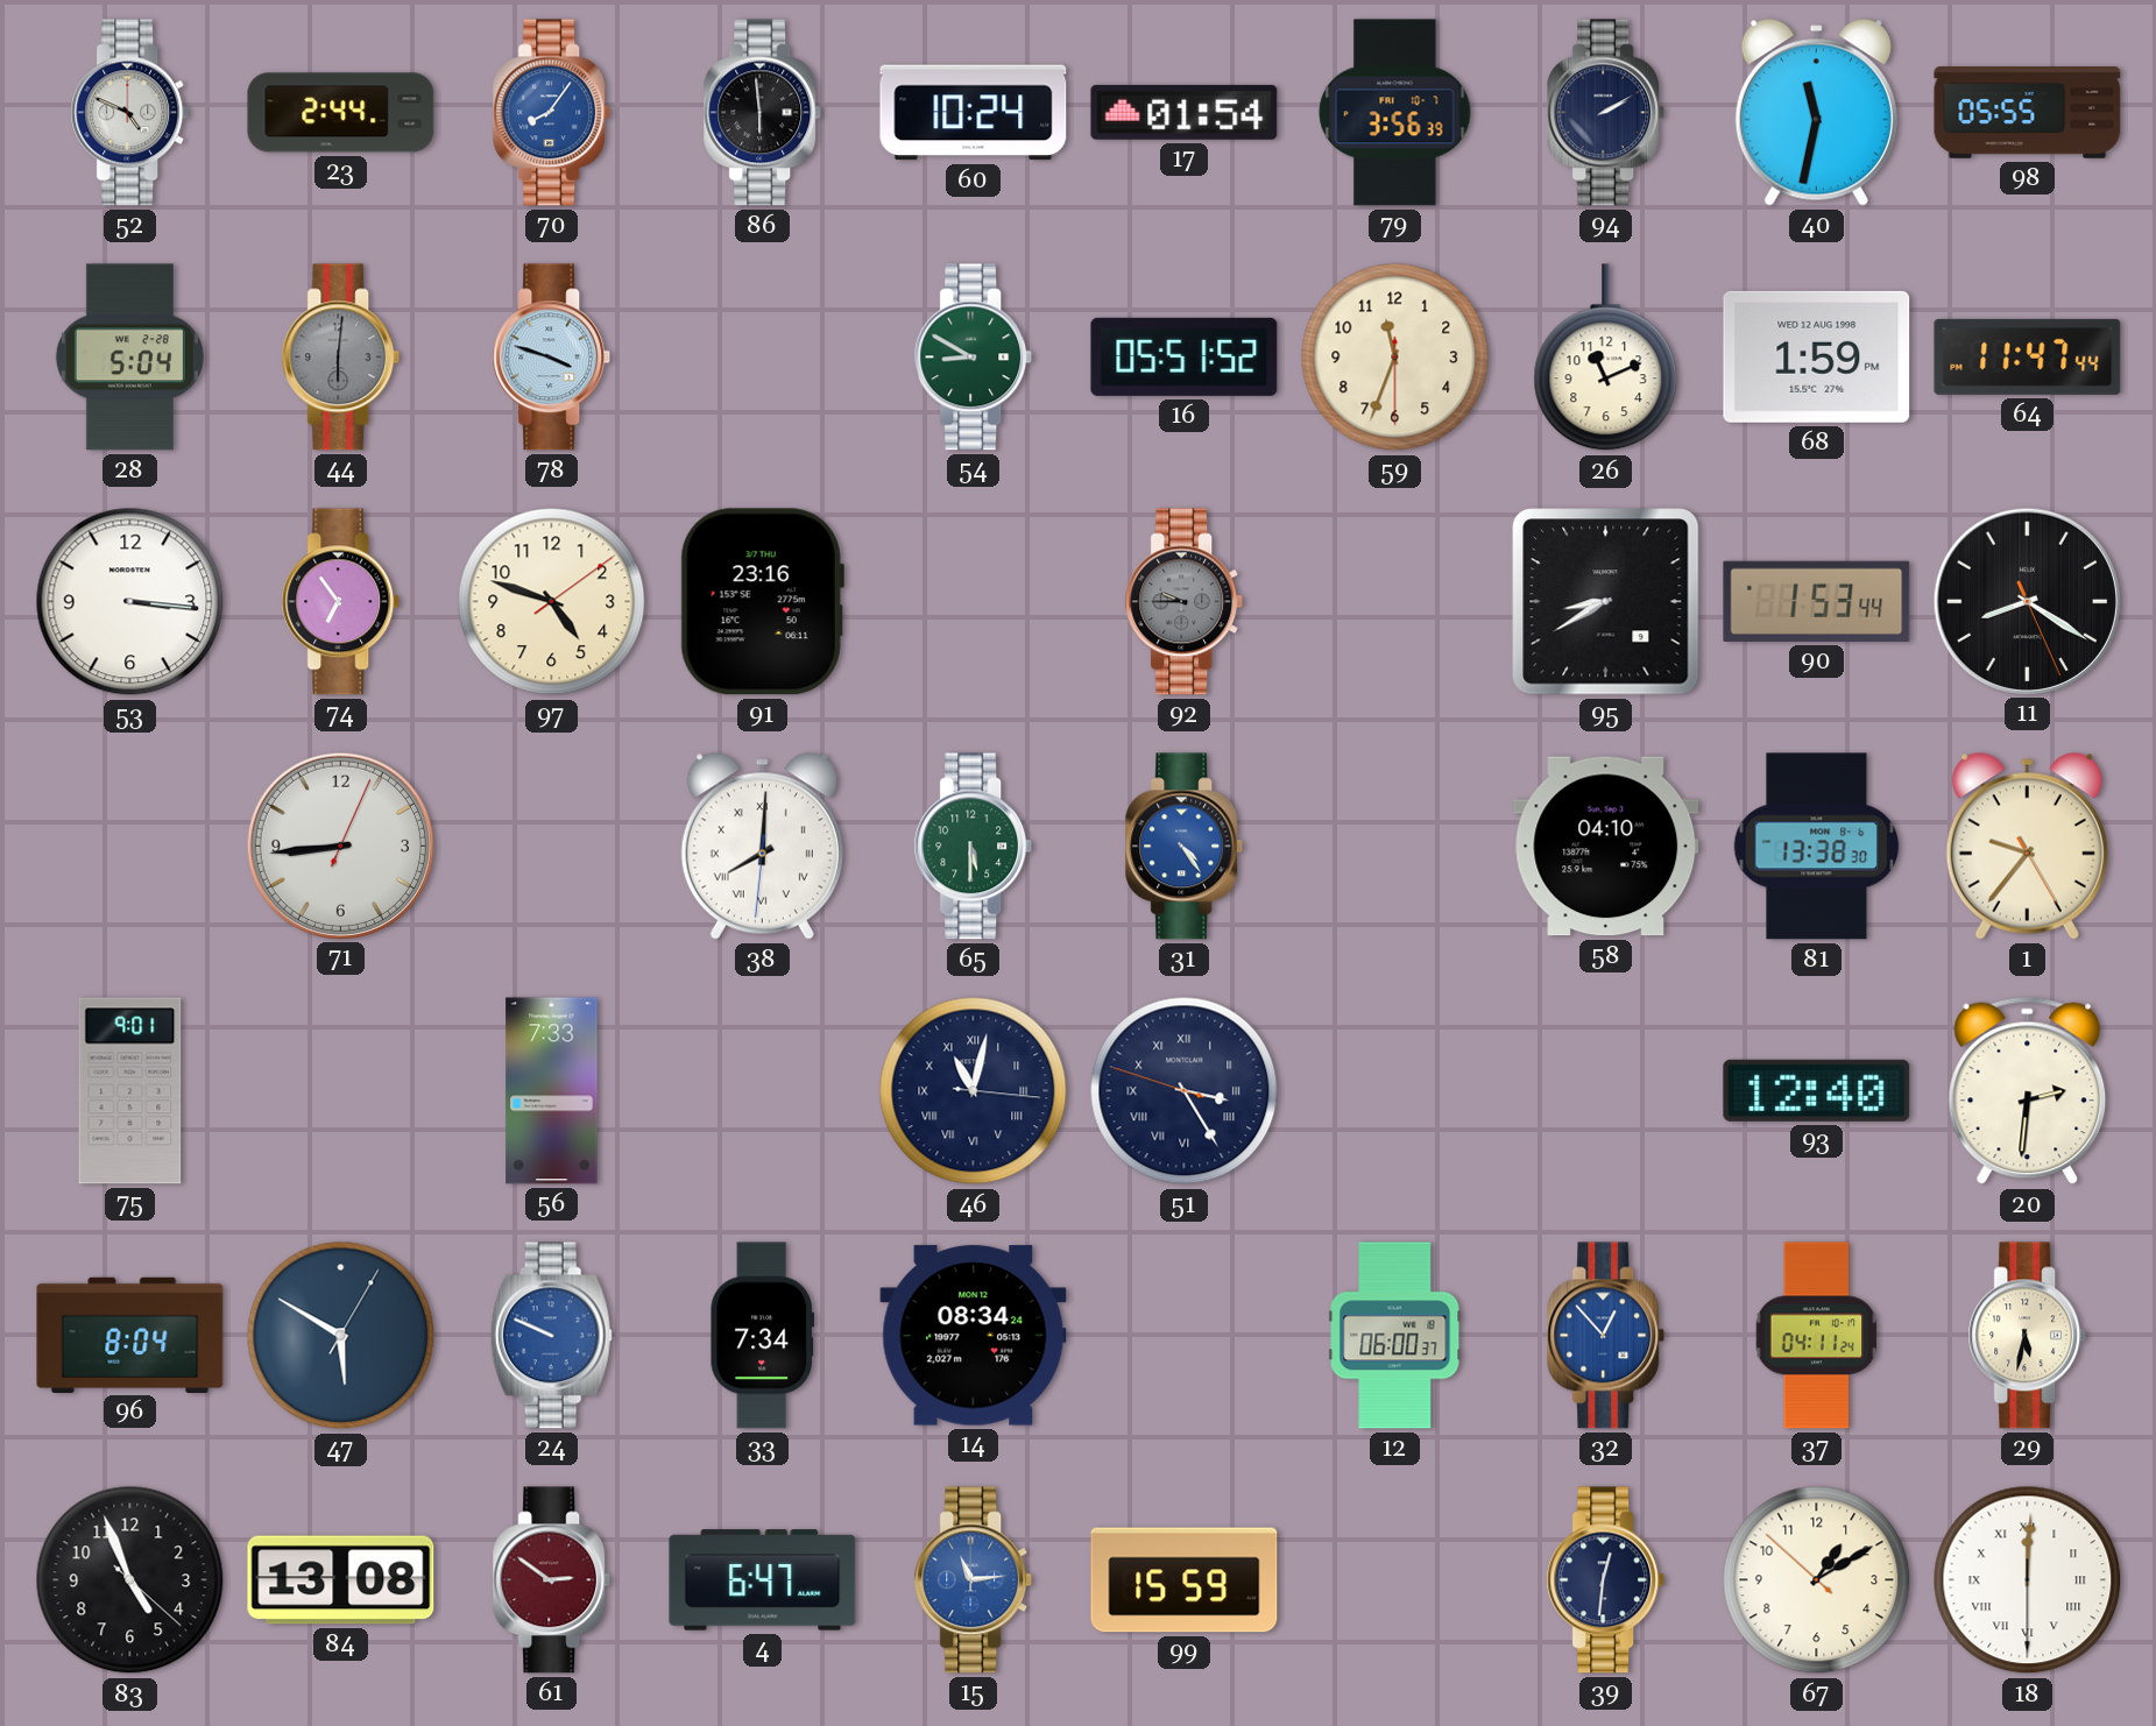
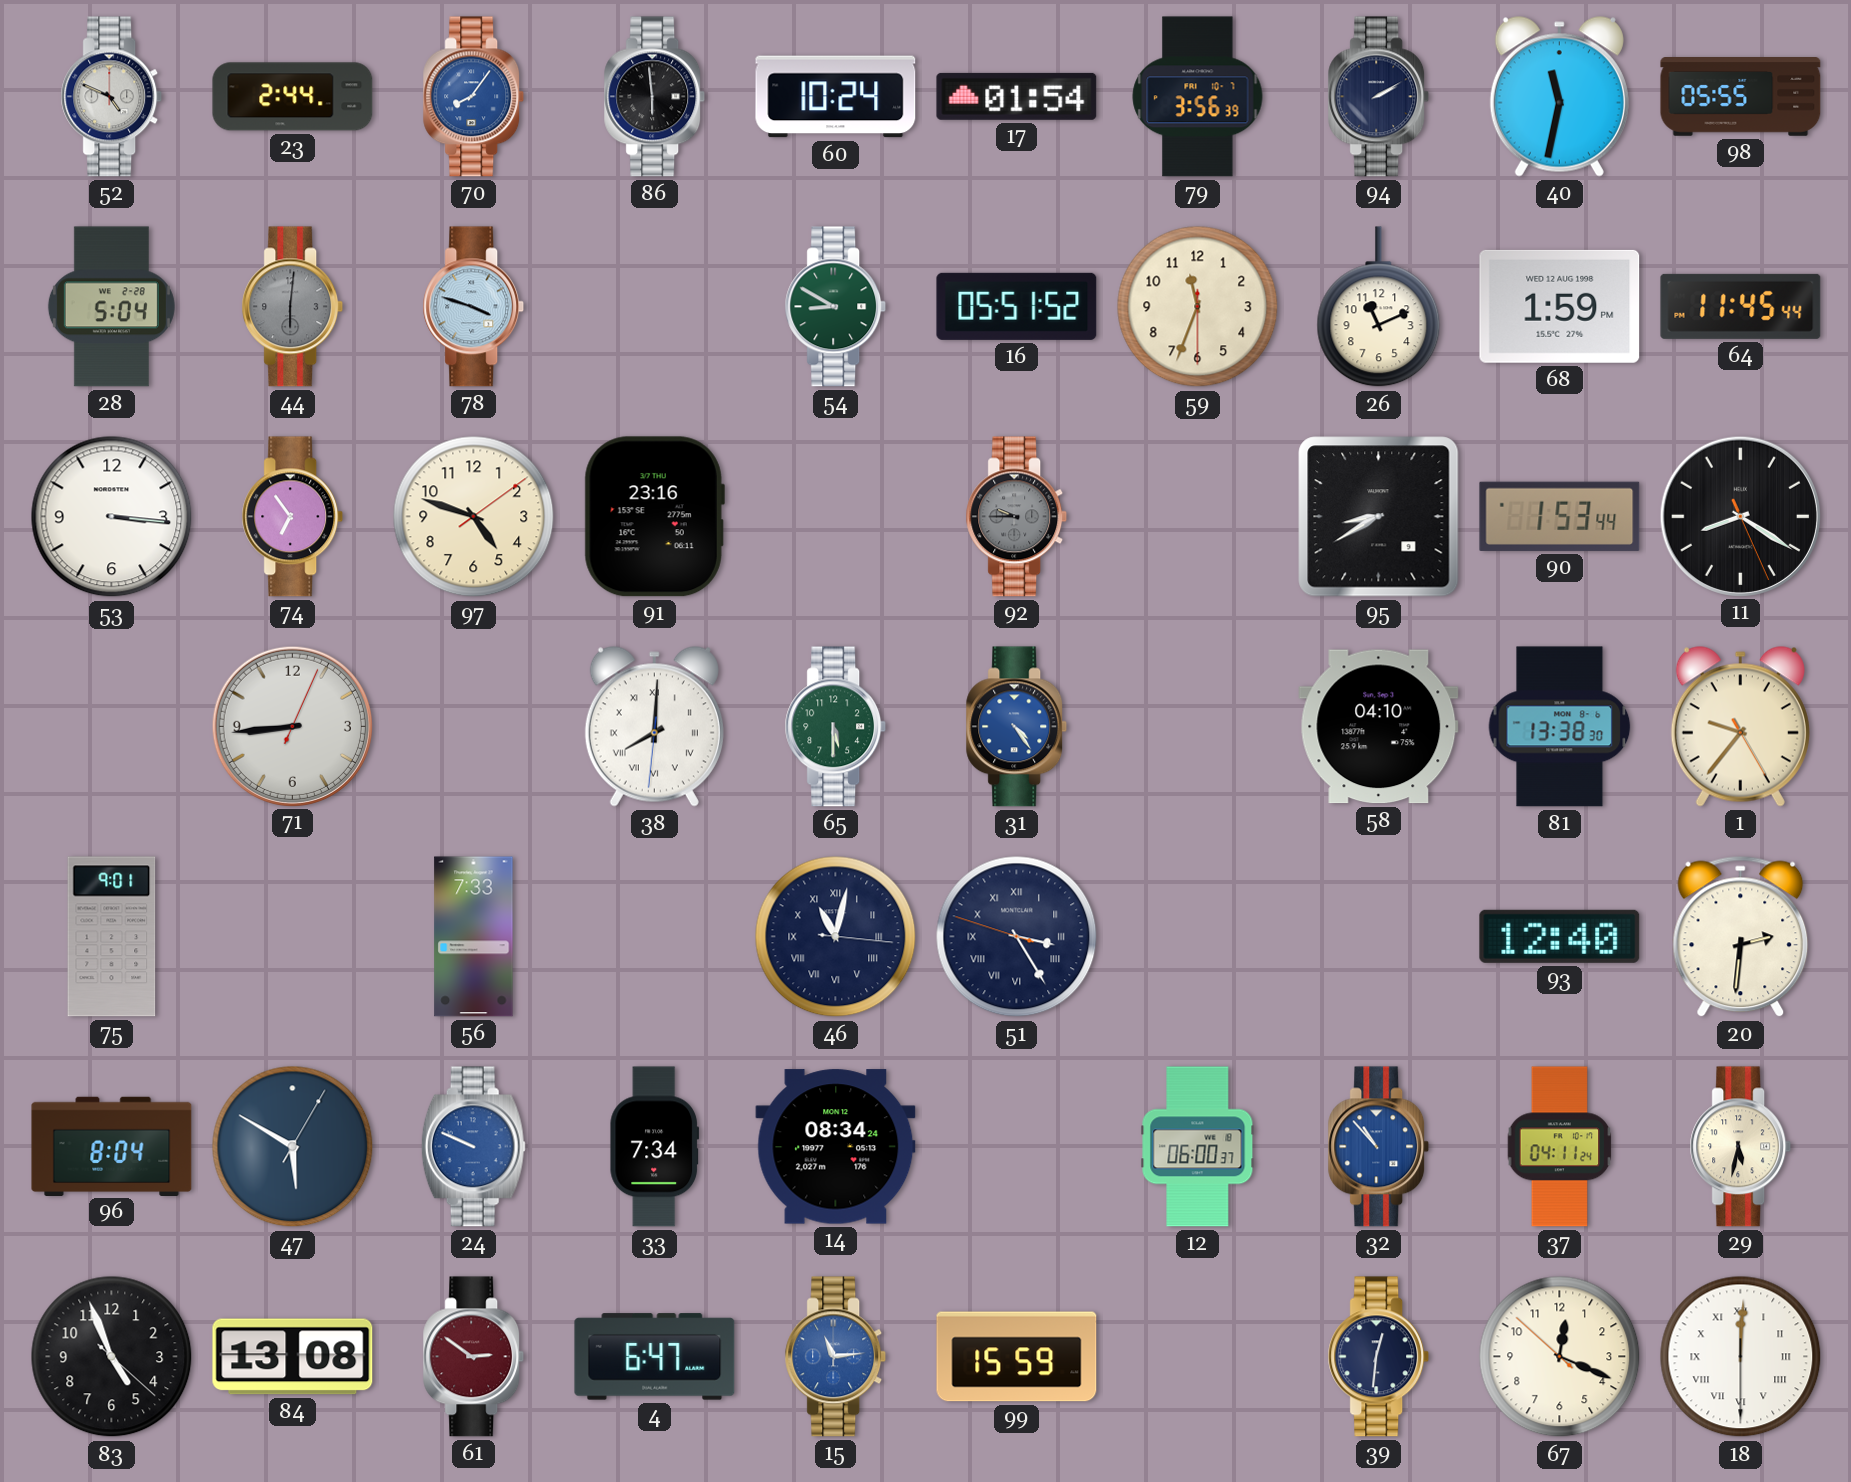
64: 11:47 -> 11:45
32: 12:53 -> 10:53
67: 1:09 -> 12:18
